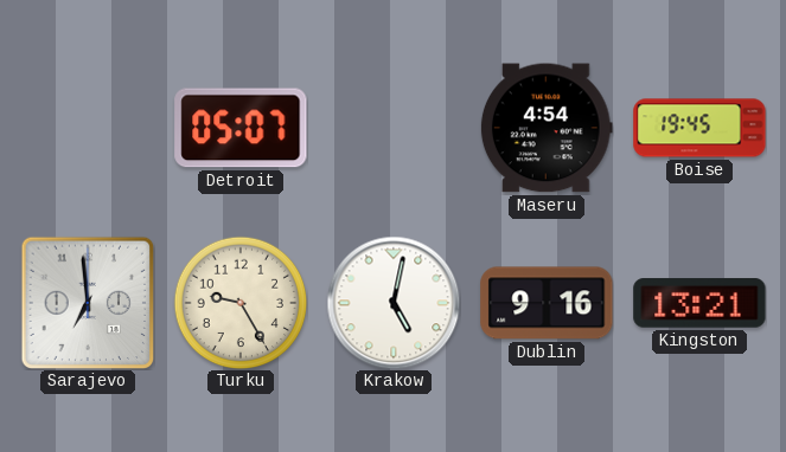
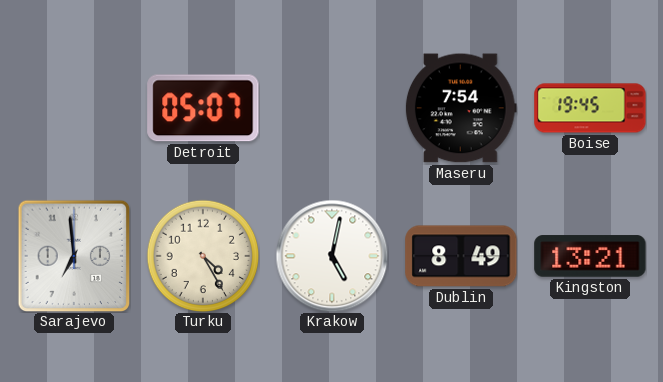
Maseru: 4:54 -> 7:54
Turku: 9:25 -> 4:25
Dublin: 9:16 -> 8:49
